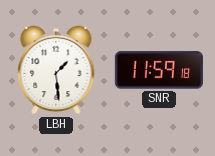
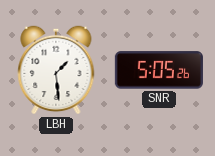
SNR: 11:59 -> 5:05
